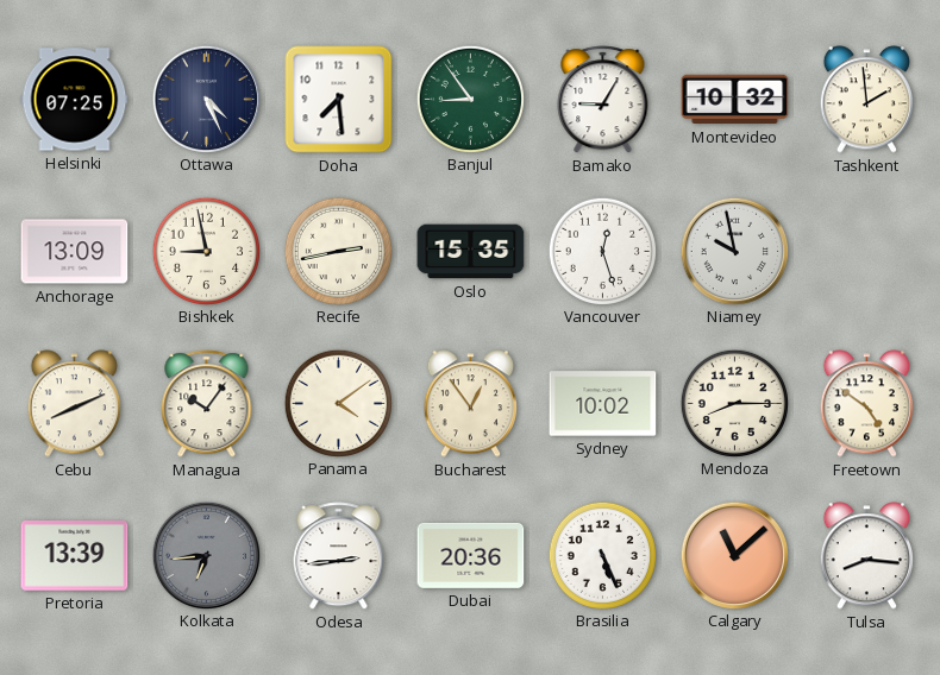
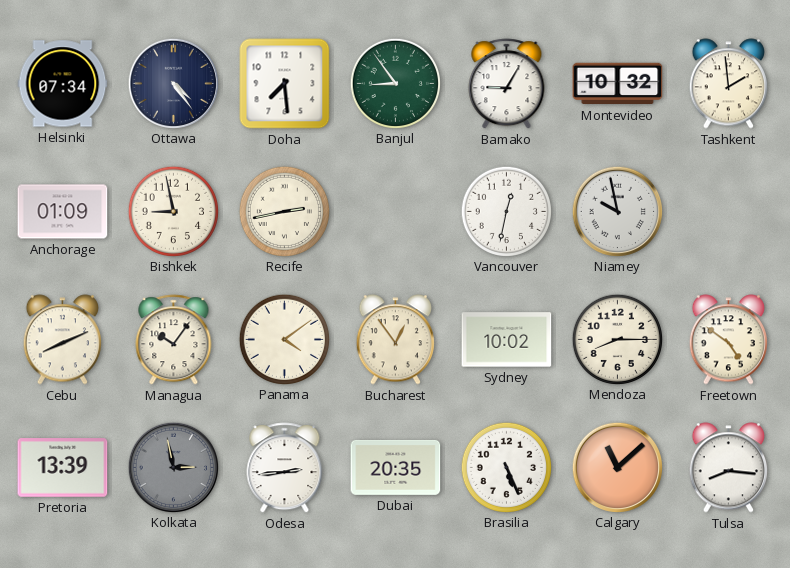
Helsinki: 07:25 -> 07:34
Ottawa: 4:26 -> 4:24
Anchorage: 13:09 -> 01:09
Oslo: 15:35 -> none
Vancouver: 12:27 -> 12:32
Kolkata: 6:44 -> 2:58
Dubai: 20:36 -> 20:35
